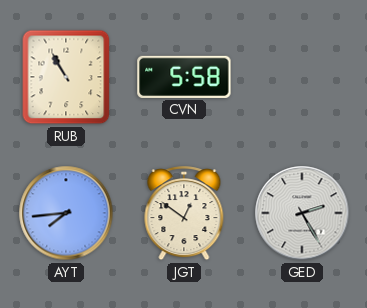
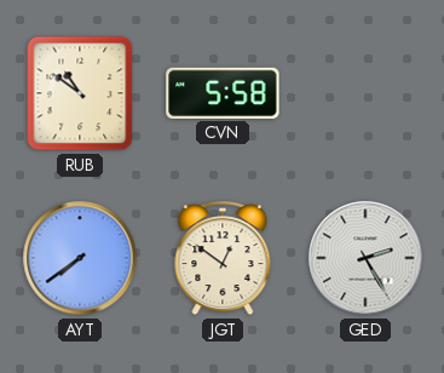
RUB: 10:55 -> 10:51
AYT: 7:44 -> 7:39
